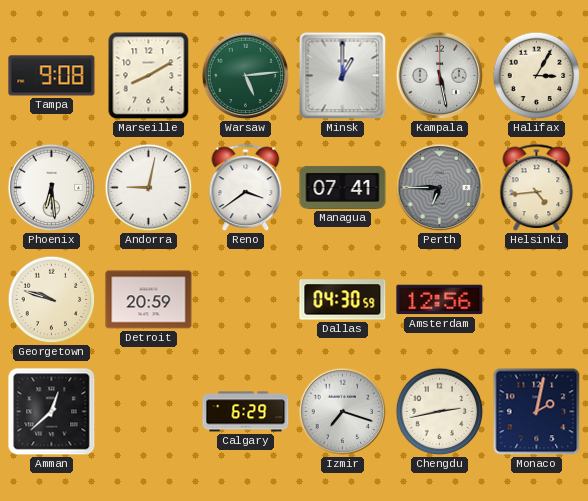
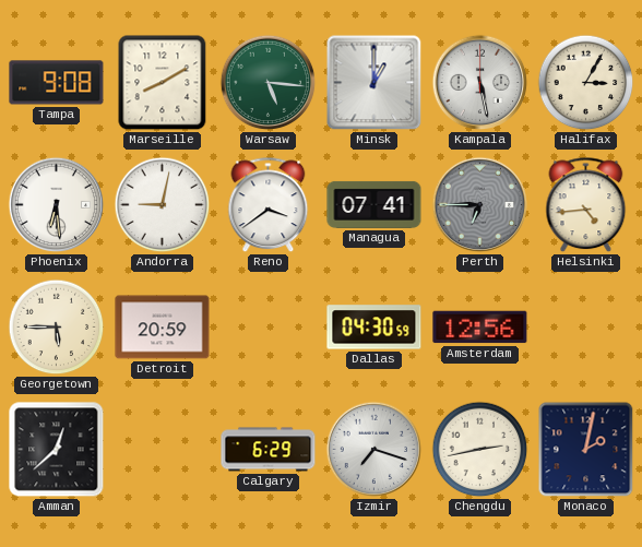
Warsaw: 5:14 -> 5:16
Georgetown: 9:48 -> 5:45
